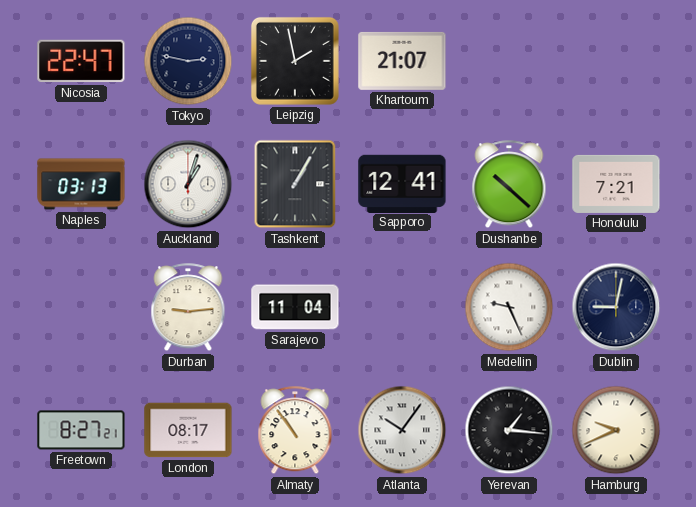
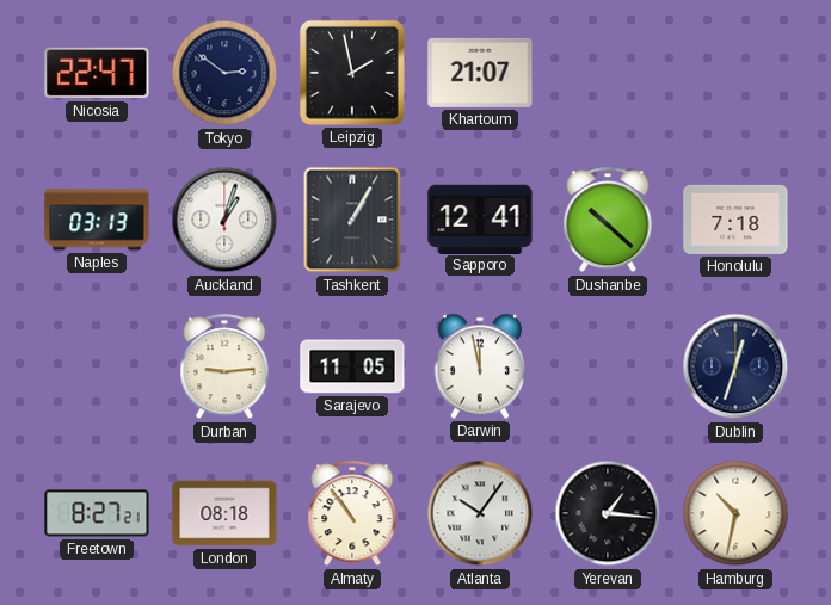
Tokyo: 2:47 -> 2:51
Honolulu: 7:21 -> 7:18
Sarajevo: 11:04 -> 11:05
Darwin: none -> 11:58
Medellin: 9:26 -> none
Dublin: 9:02 -> 12:33
London: 08:17 -> 08:18
Hamburg: 9:41 -> 10:32
